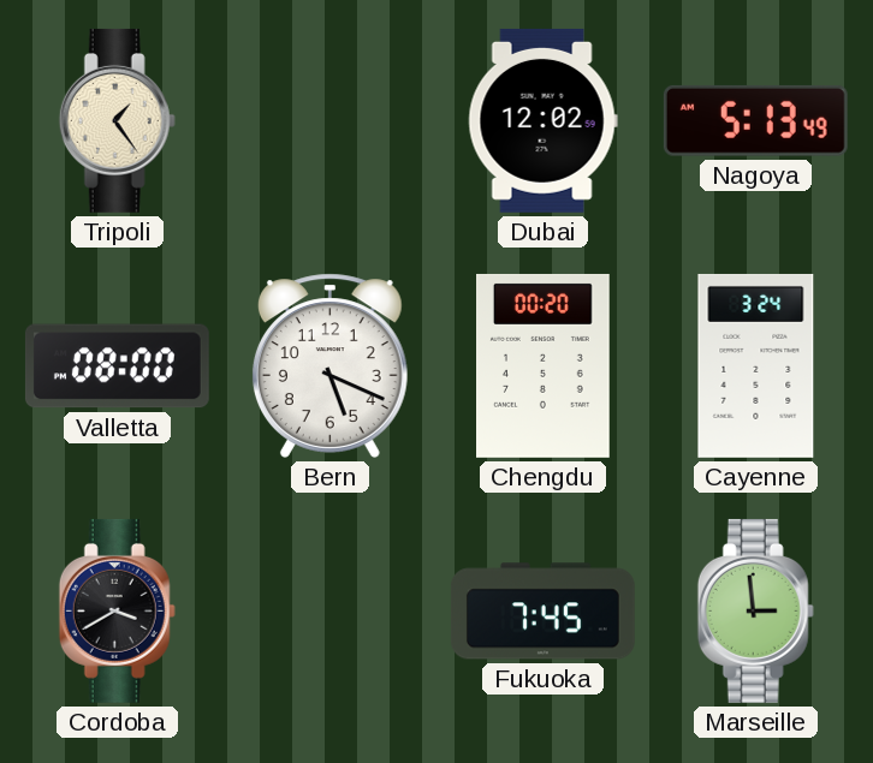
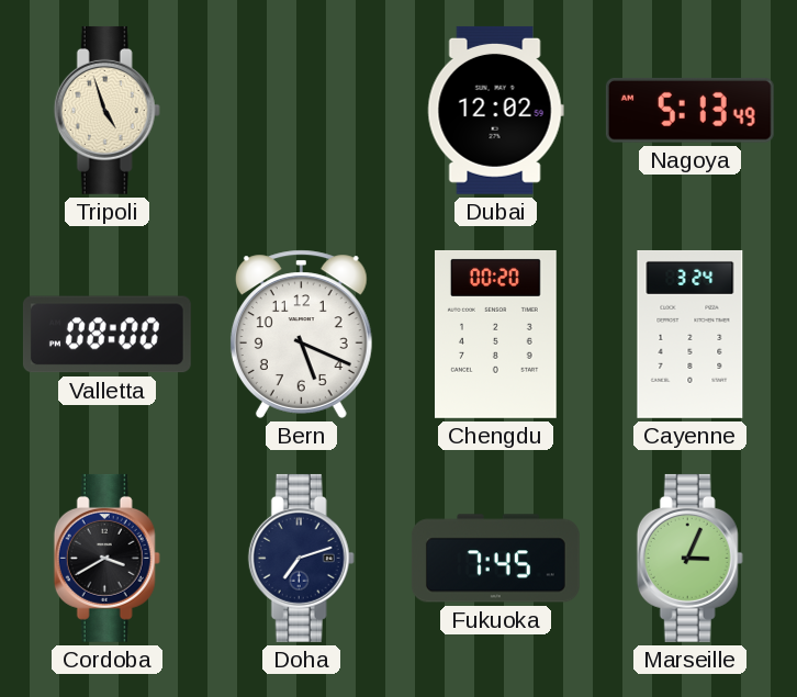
Tripoli: 1:24 -> 4:57
Doha: none -> 7:12
Marseille: 2:59 -> 3:04
